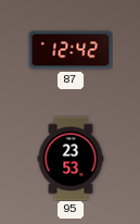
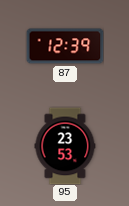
87: 12:42 -> 12:39
